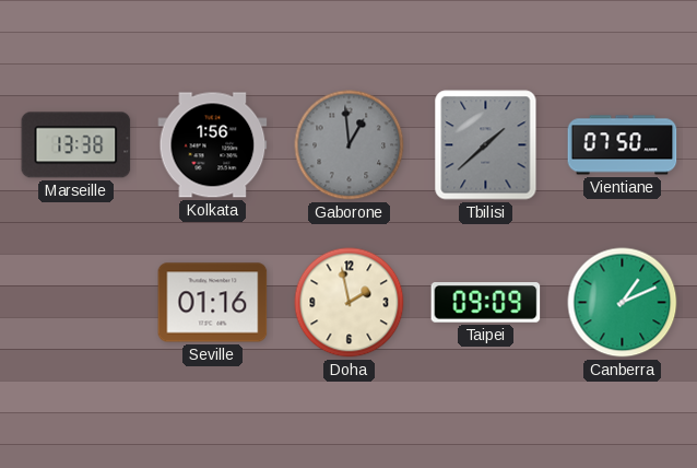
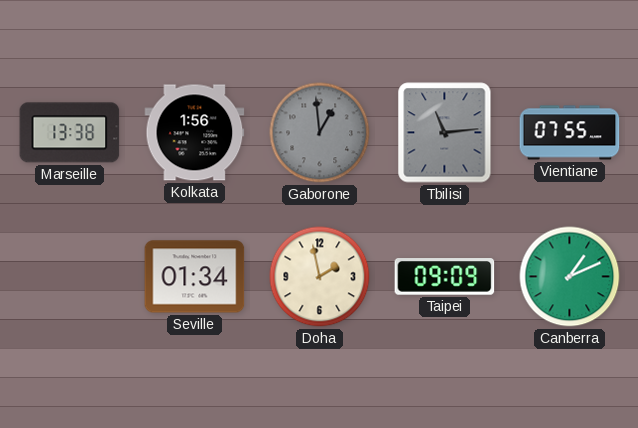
Tbilisi: 1:38 -> 11:14
Vientiane: 07:50 -> 07:55
Seville: 01:16 -> 01:34
